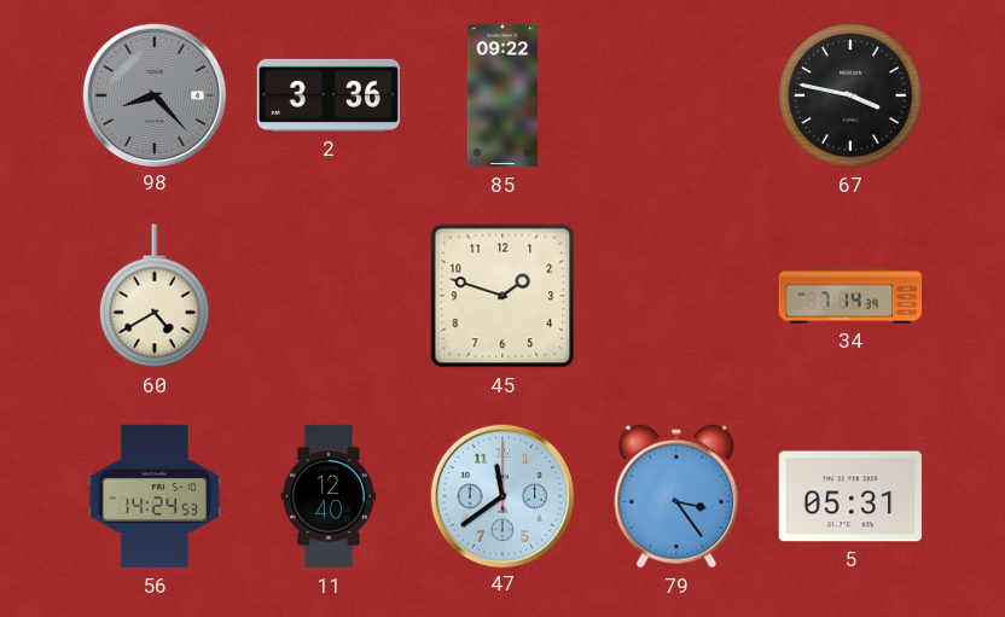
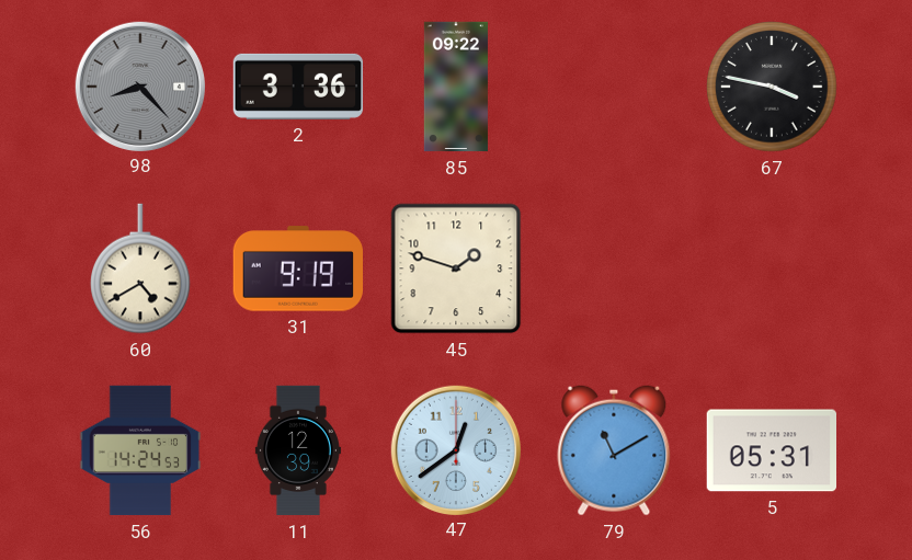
31: none -> 9:19
34: 7:14 -> none
11: 12:40 -> 12:39
47: 11:39 -> 12:39
79: 3:24 -> 11:10
